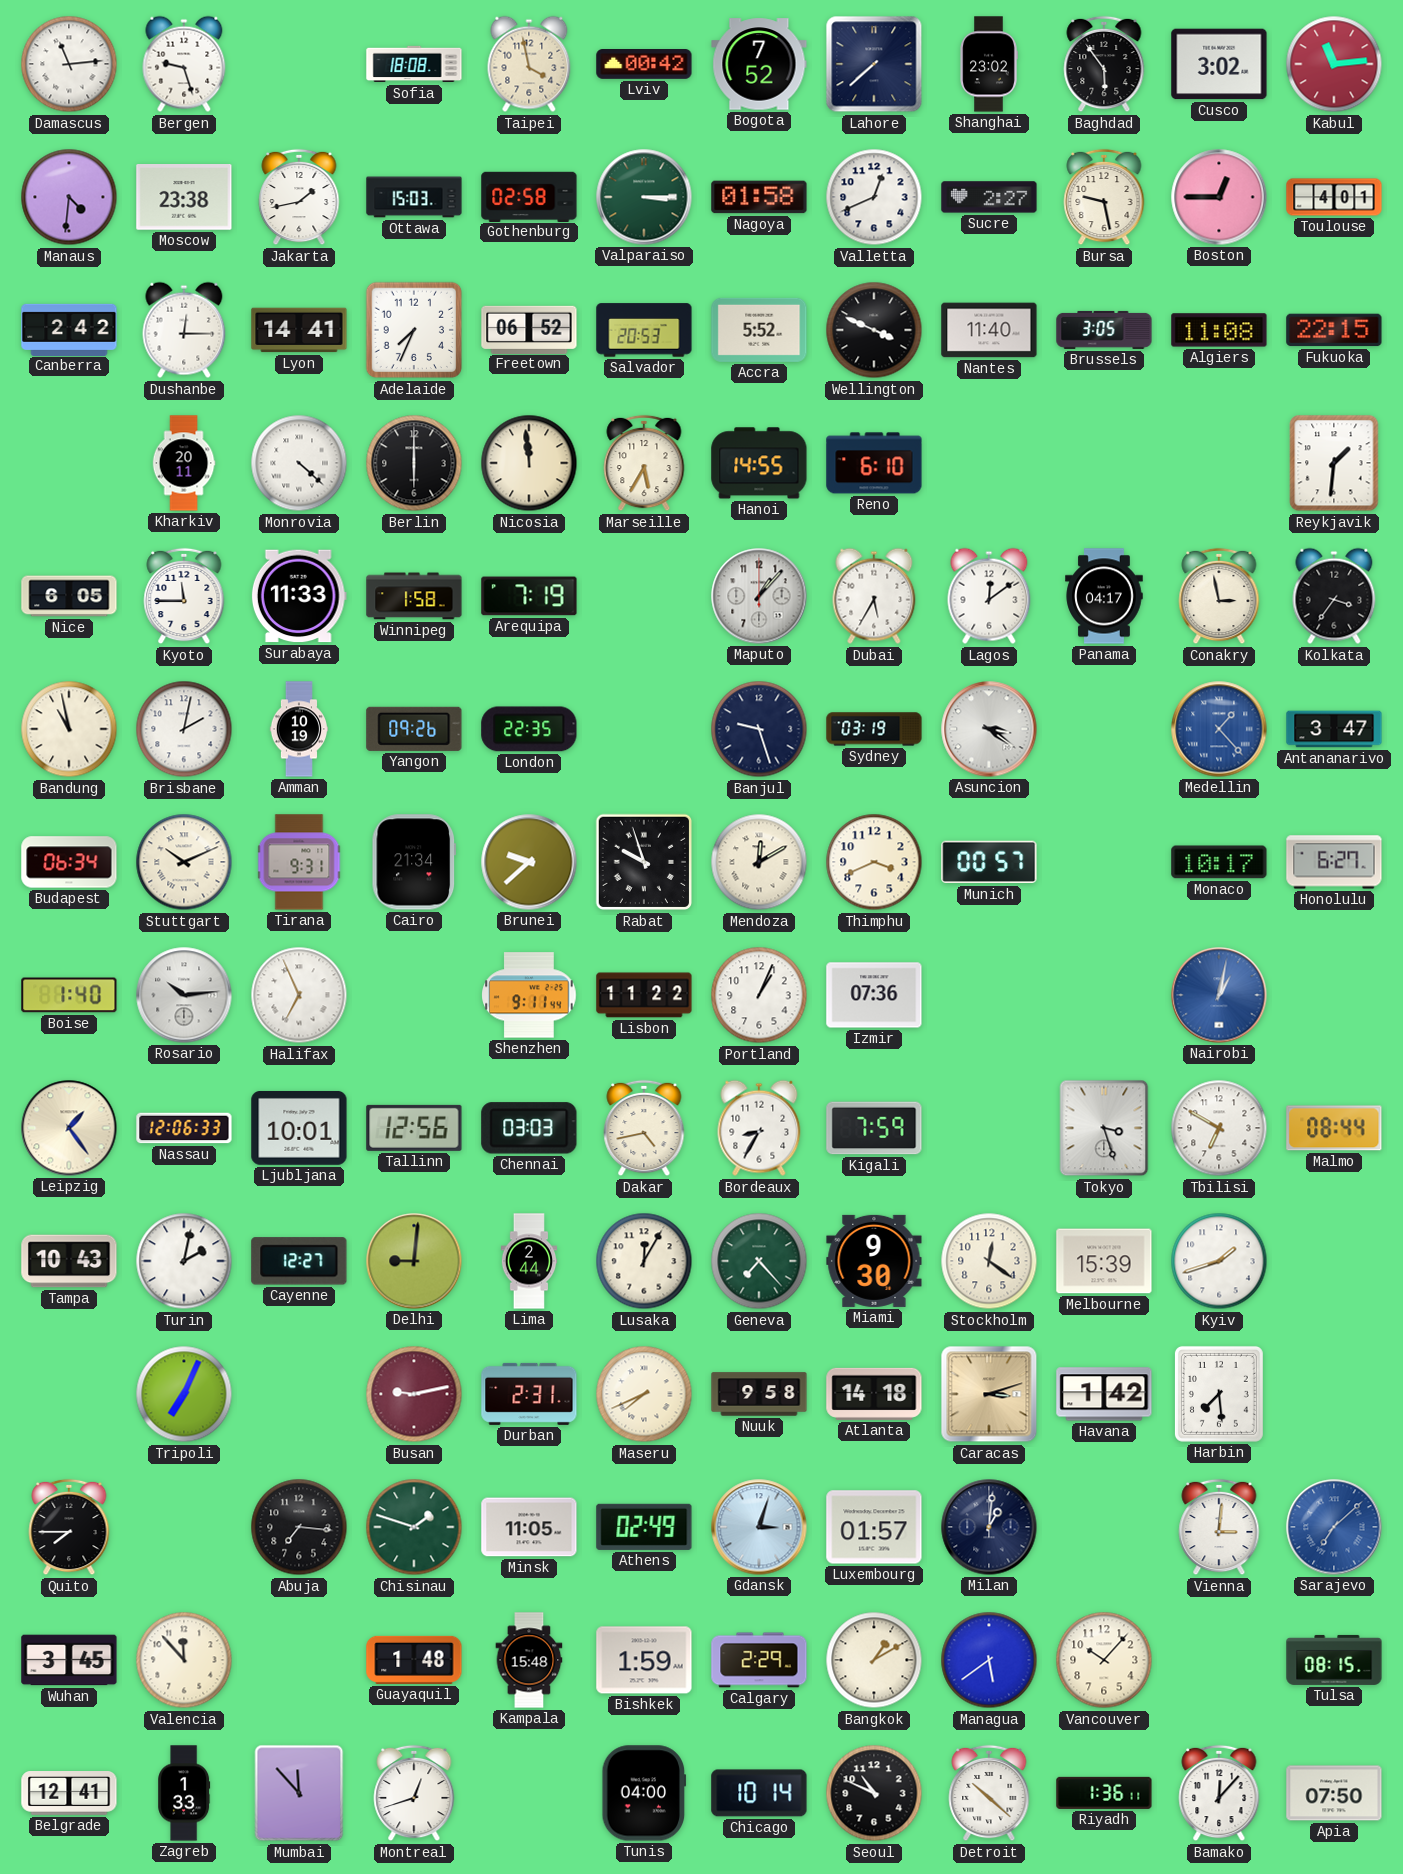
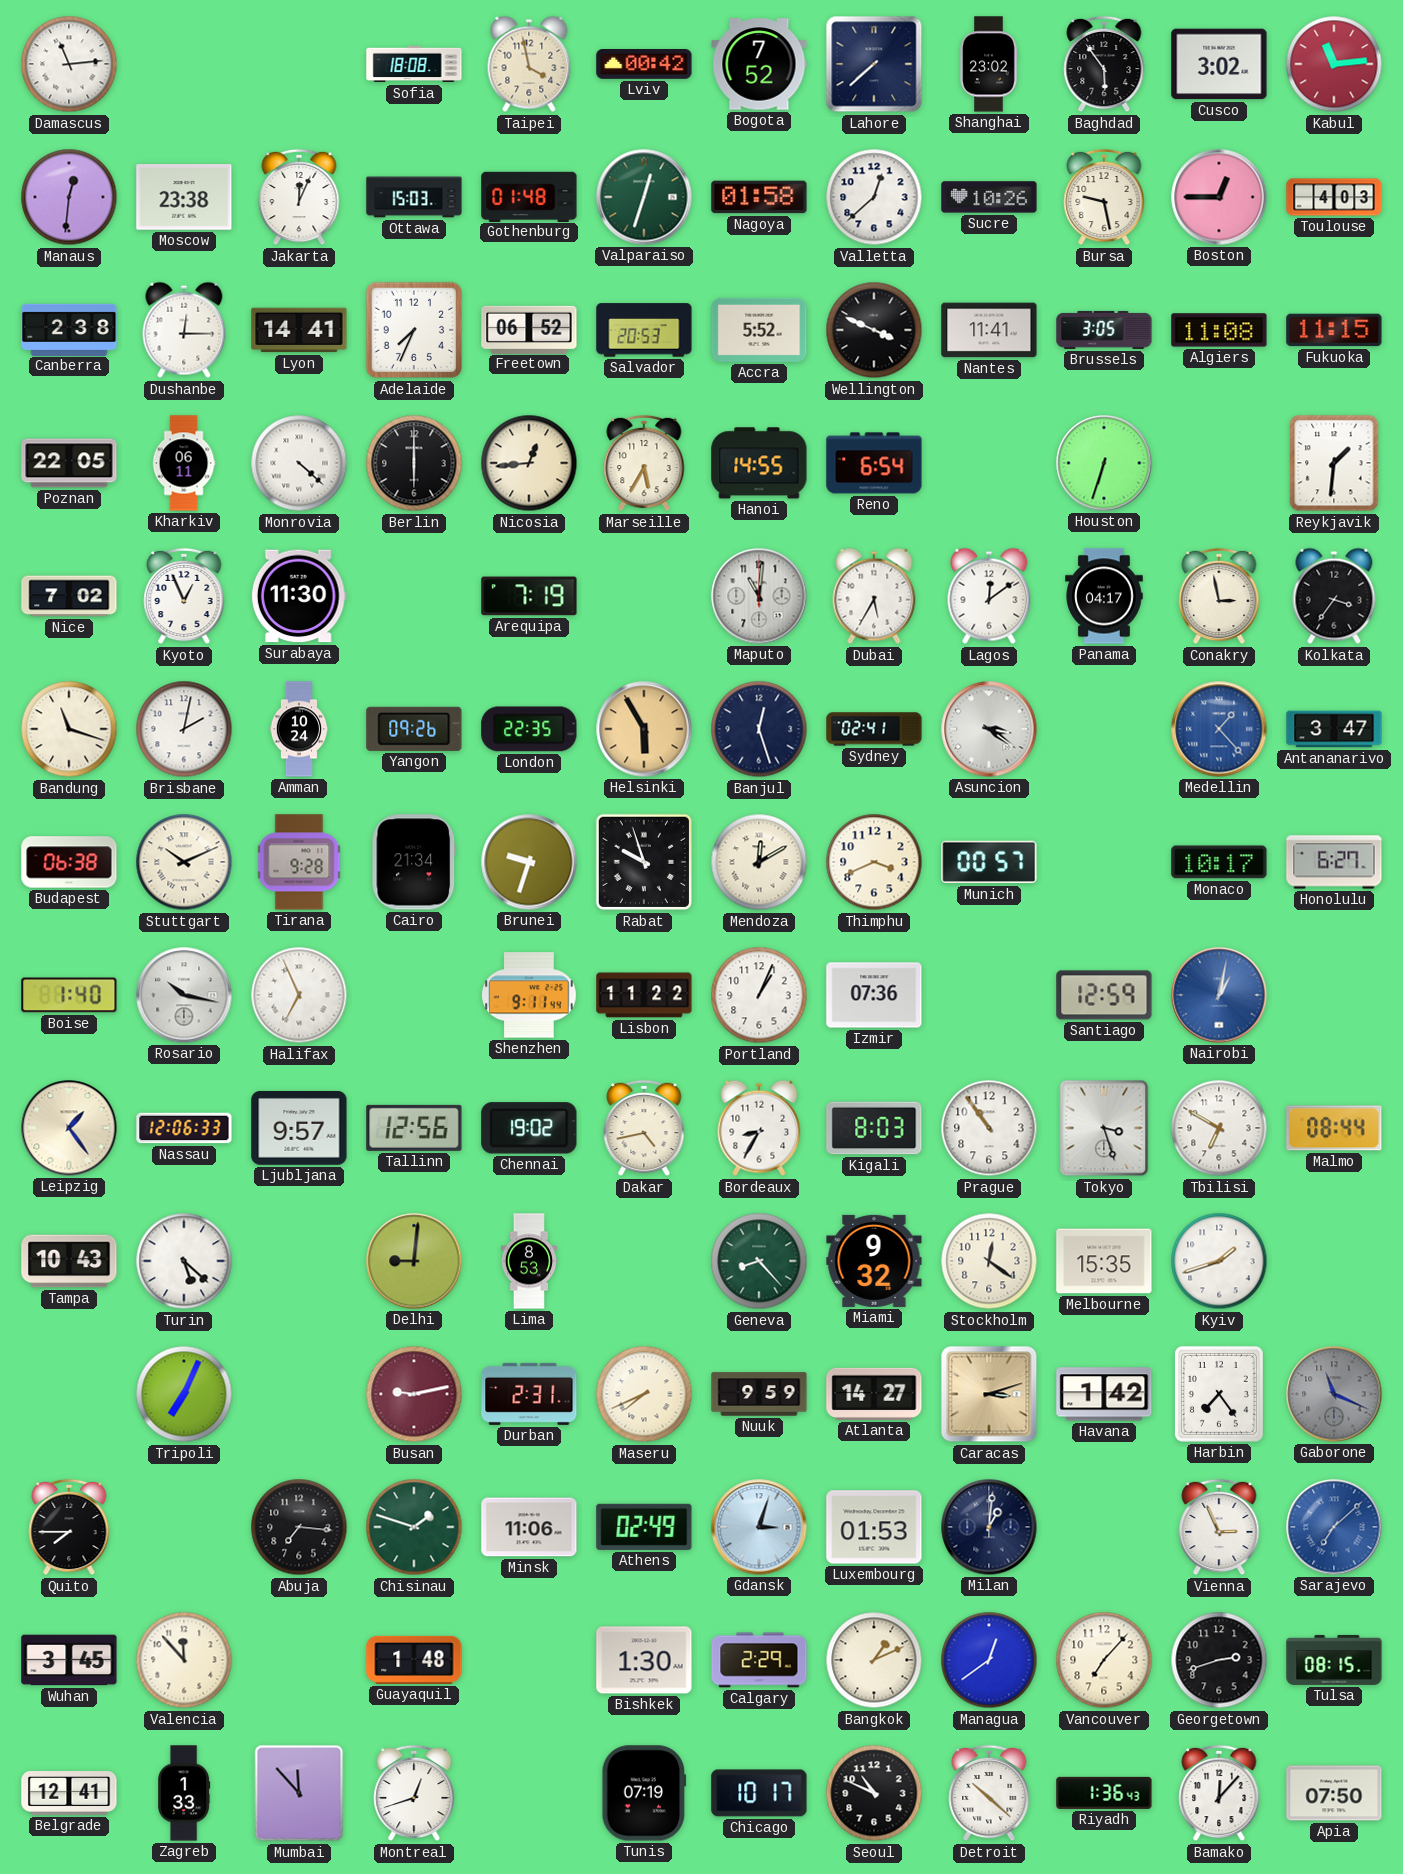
Bergen: 9:27 -> none
Manaus: 4:31 -> 12:31
Jakarta: 1:43 -> 12:04
Gothenburg: 02:58 -> 01:48
Valparaiso: 3:15 -> 12:33
Valletta: 12:41 -> 12:38
Sucre: 2:27 -> 10:26
Toulouse: 4:01 -> 4:03
Canberra: 2:42 -> 2:38
Nantes: 11:40 -> 11:41
Fukuoka: 22:15 -> 11:15
Poznan: none -> 22:05
Kharkiv: 20:11 -> 06:11
Nicosia: 11:59 -> 12:44
Reno: 6:10 -> 6:54
Houston: none -> 6:33
Nice: 6:05 -> 7:02
Kyoto: 11:45 -> 12:56
Surabaya: 11:33 -> 11:30
Winnipeg: 1:58 -> none
Maputo: 1:07 -> 11:01
Bandung: 10:58 -> 11:18
Amman: 10:19 -> 10:24
Helsinki: none -> 5:55
Banjul: 9:27 -> 12:27
Sydney: 03:19 -> 02:41
Budapest: 06:34 -> 06:38
Tirana: 9:31 -> 9:28
Brunei: 9:38 -> 9:33
Rosario: 10:14 -> 10:17
Santiago: none -> 12:59
Ljubljana: 10:01 -> 9:57
Chennai: 03:03 -> 19:02
Kigali: 7:59 -> 8:03
Prague: none -> 10:54
Turin: 2:02 -> 5:22
Cayenne: 12:27 -> none
Lima: 2:44 -> 8:53
Lusaka: 12:05 -> none
Geneva: 7:23 -> 8:23
Miami: 9:30 -> 9:32
Melbourne: 15:39 -> 15:35
Nuuk: 9:58 -> 9:59
Atlanta: 14:18 -> 14:27
Harbin: 7:29 -> 7:24
Gaborone: none -> 11:19
Minsk: 11:05 -> 11:06
Luxembourg: 01:57 -> 01:53
Vienna: 3:01 -> 2:56
Kampala: 15:48 -> none
Bishkek: 1:59 -> 1:30
Bangkok: 1:10 -> 1:11
Managua: 5:39 -> 12:39
Vancouver: 10:07 -> 7:07
Georgetown: none -> 2:42
Tunis: 04:00 -> 07:19
Chicago: 10:14 -> 10:17
Riyadh: 1:36:11 -> 1:36:43
